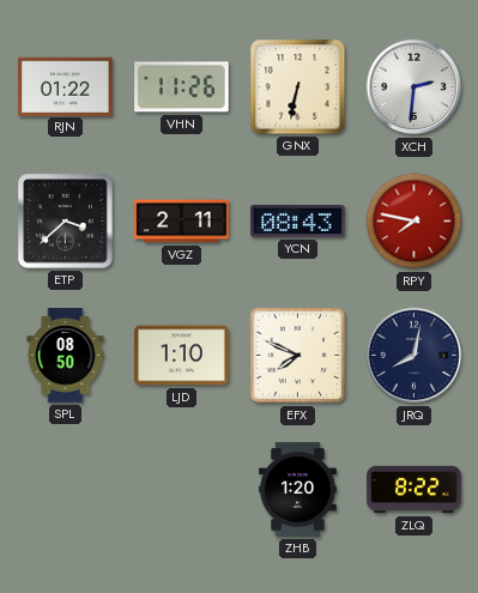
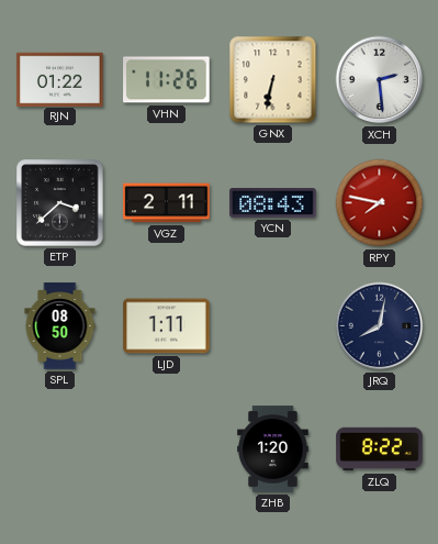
XCH: 2:31 -> 2:29
LJD: 1:10 -> 1:11
EFX: 7:49 -> none
